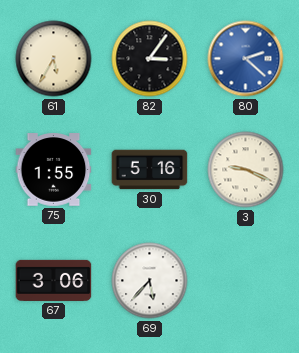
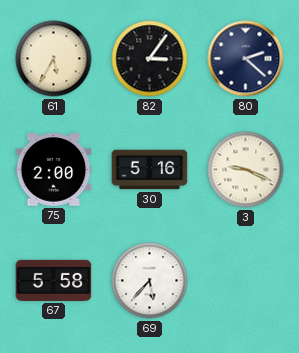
80 dial: blue -> navy
75: 1:55 -> 2:00
67: 3:06 -> 5:58
